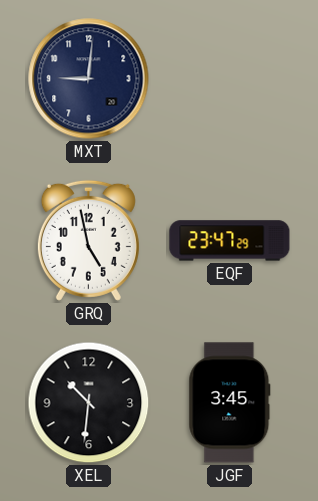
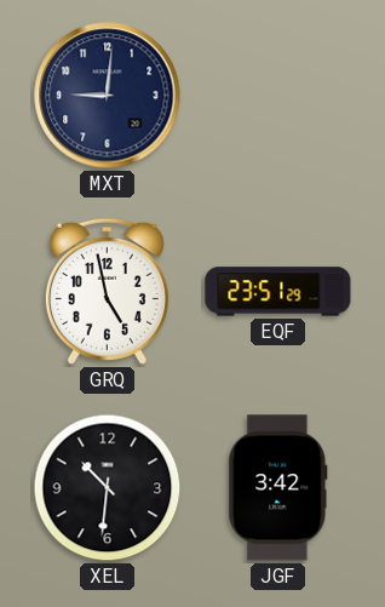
EQF: 23:47 -> 23:51
JGF: 3:45 -> 3:42
